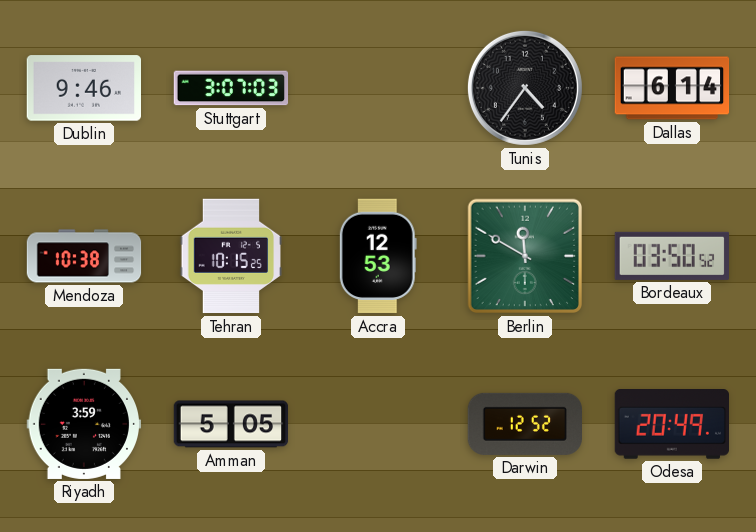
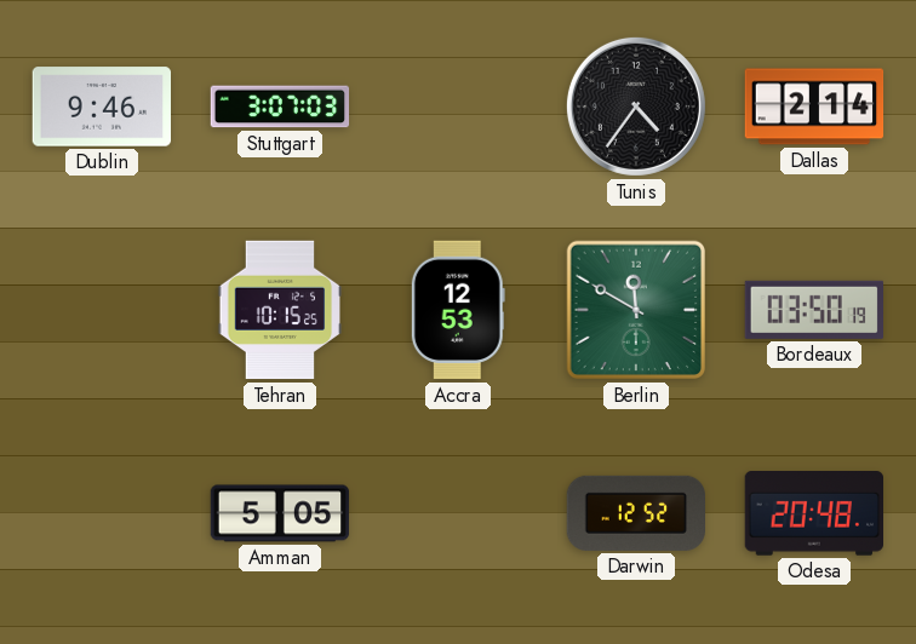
Dallas: 6:14 -> 2:14
Mendoza: 10:38 -> none
Bordeaux: 03:50:52 -> 03:50:19
Riyadh: 3:59 -> none
Odesa: 20:49 -> 20:48
